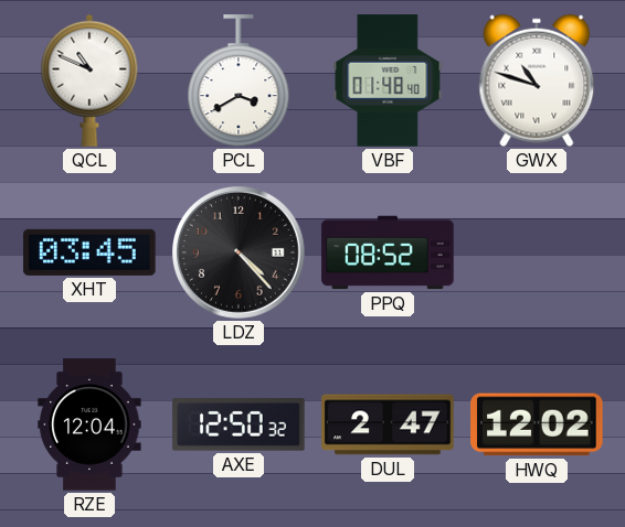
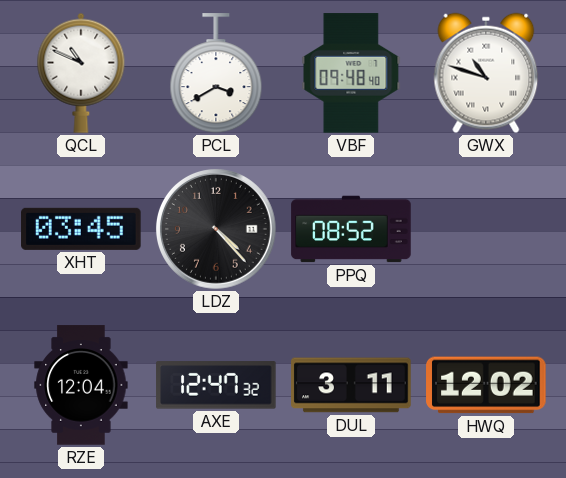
VBF: 01:48 -> 09:48
AXE: 12:50 -> 12:47
DUL: 2:47 -> 3:11
